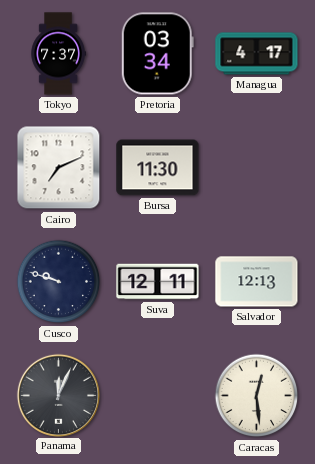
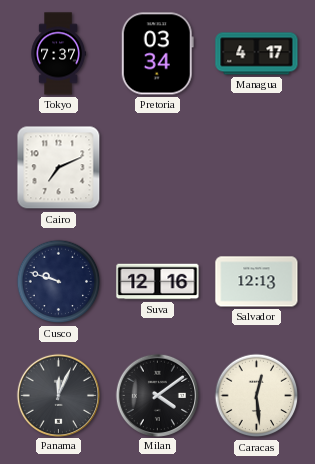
Bursa: 11:30 -> none
Suva: 12:11 -> 12:16
Milan: none -> 4:09
